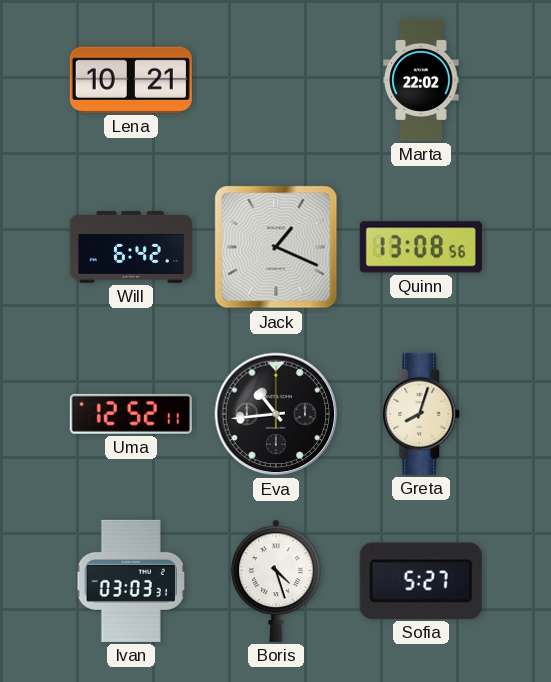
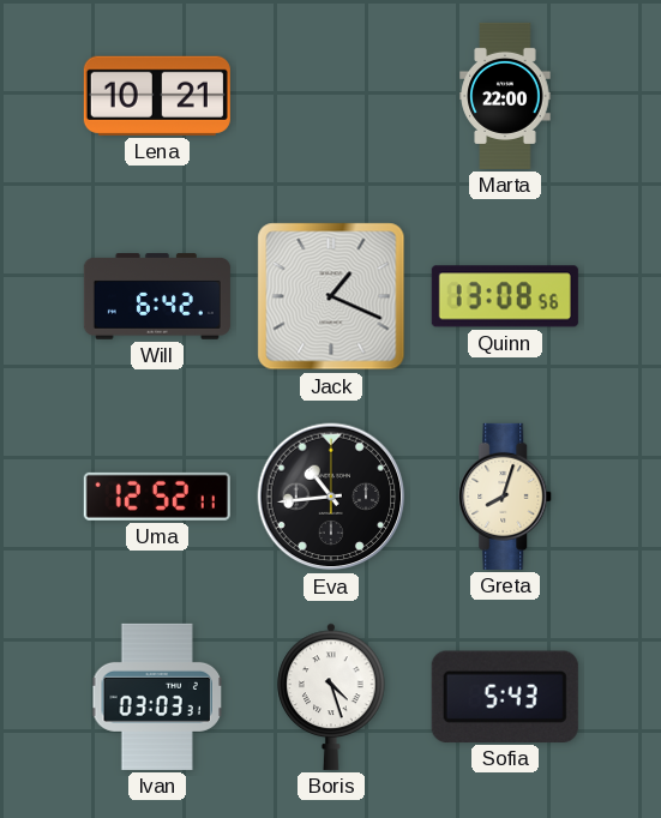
Marta: 22:02 -> 22:00
Sofia: 5:27 -> 5:43
